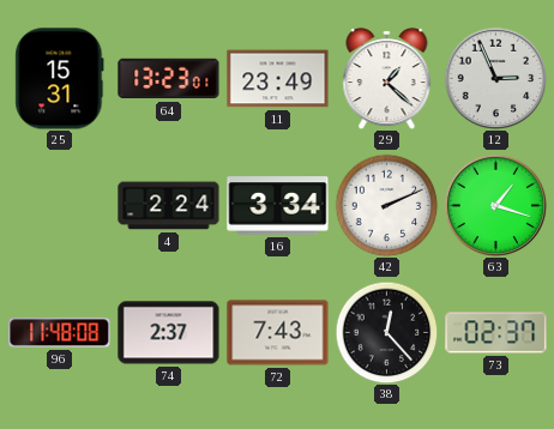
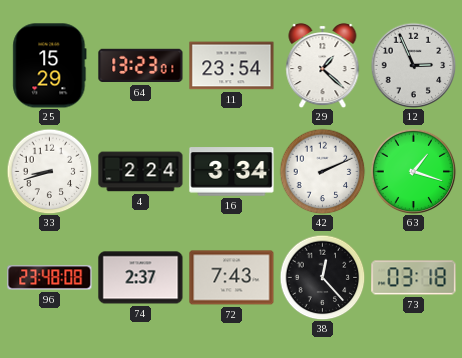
25: 15:31 -> 15:29
11: 23:49 -> 23:54
33: none -> 8:42
96: 11:48 -> 23:48
73: 02:37 -> 03:18
